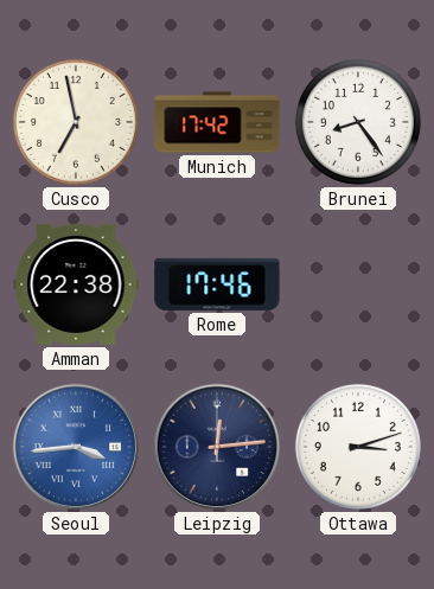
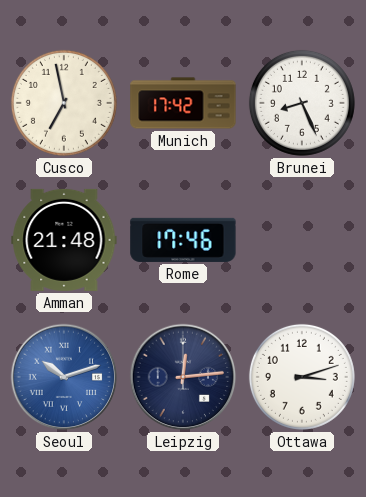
Brunei: 8:24 -> 8:26
Amman: 22:38 -> 21:48
Seoul: 3:44 -> 10:12
